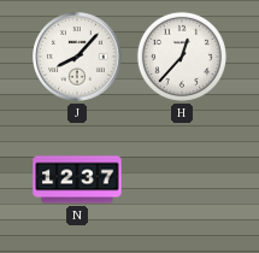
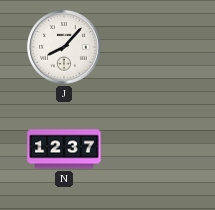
H: 12:37 -> none
